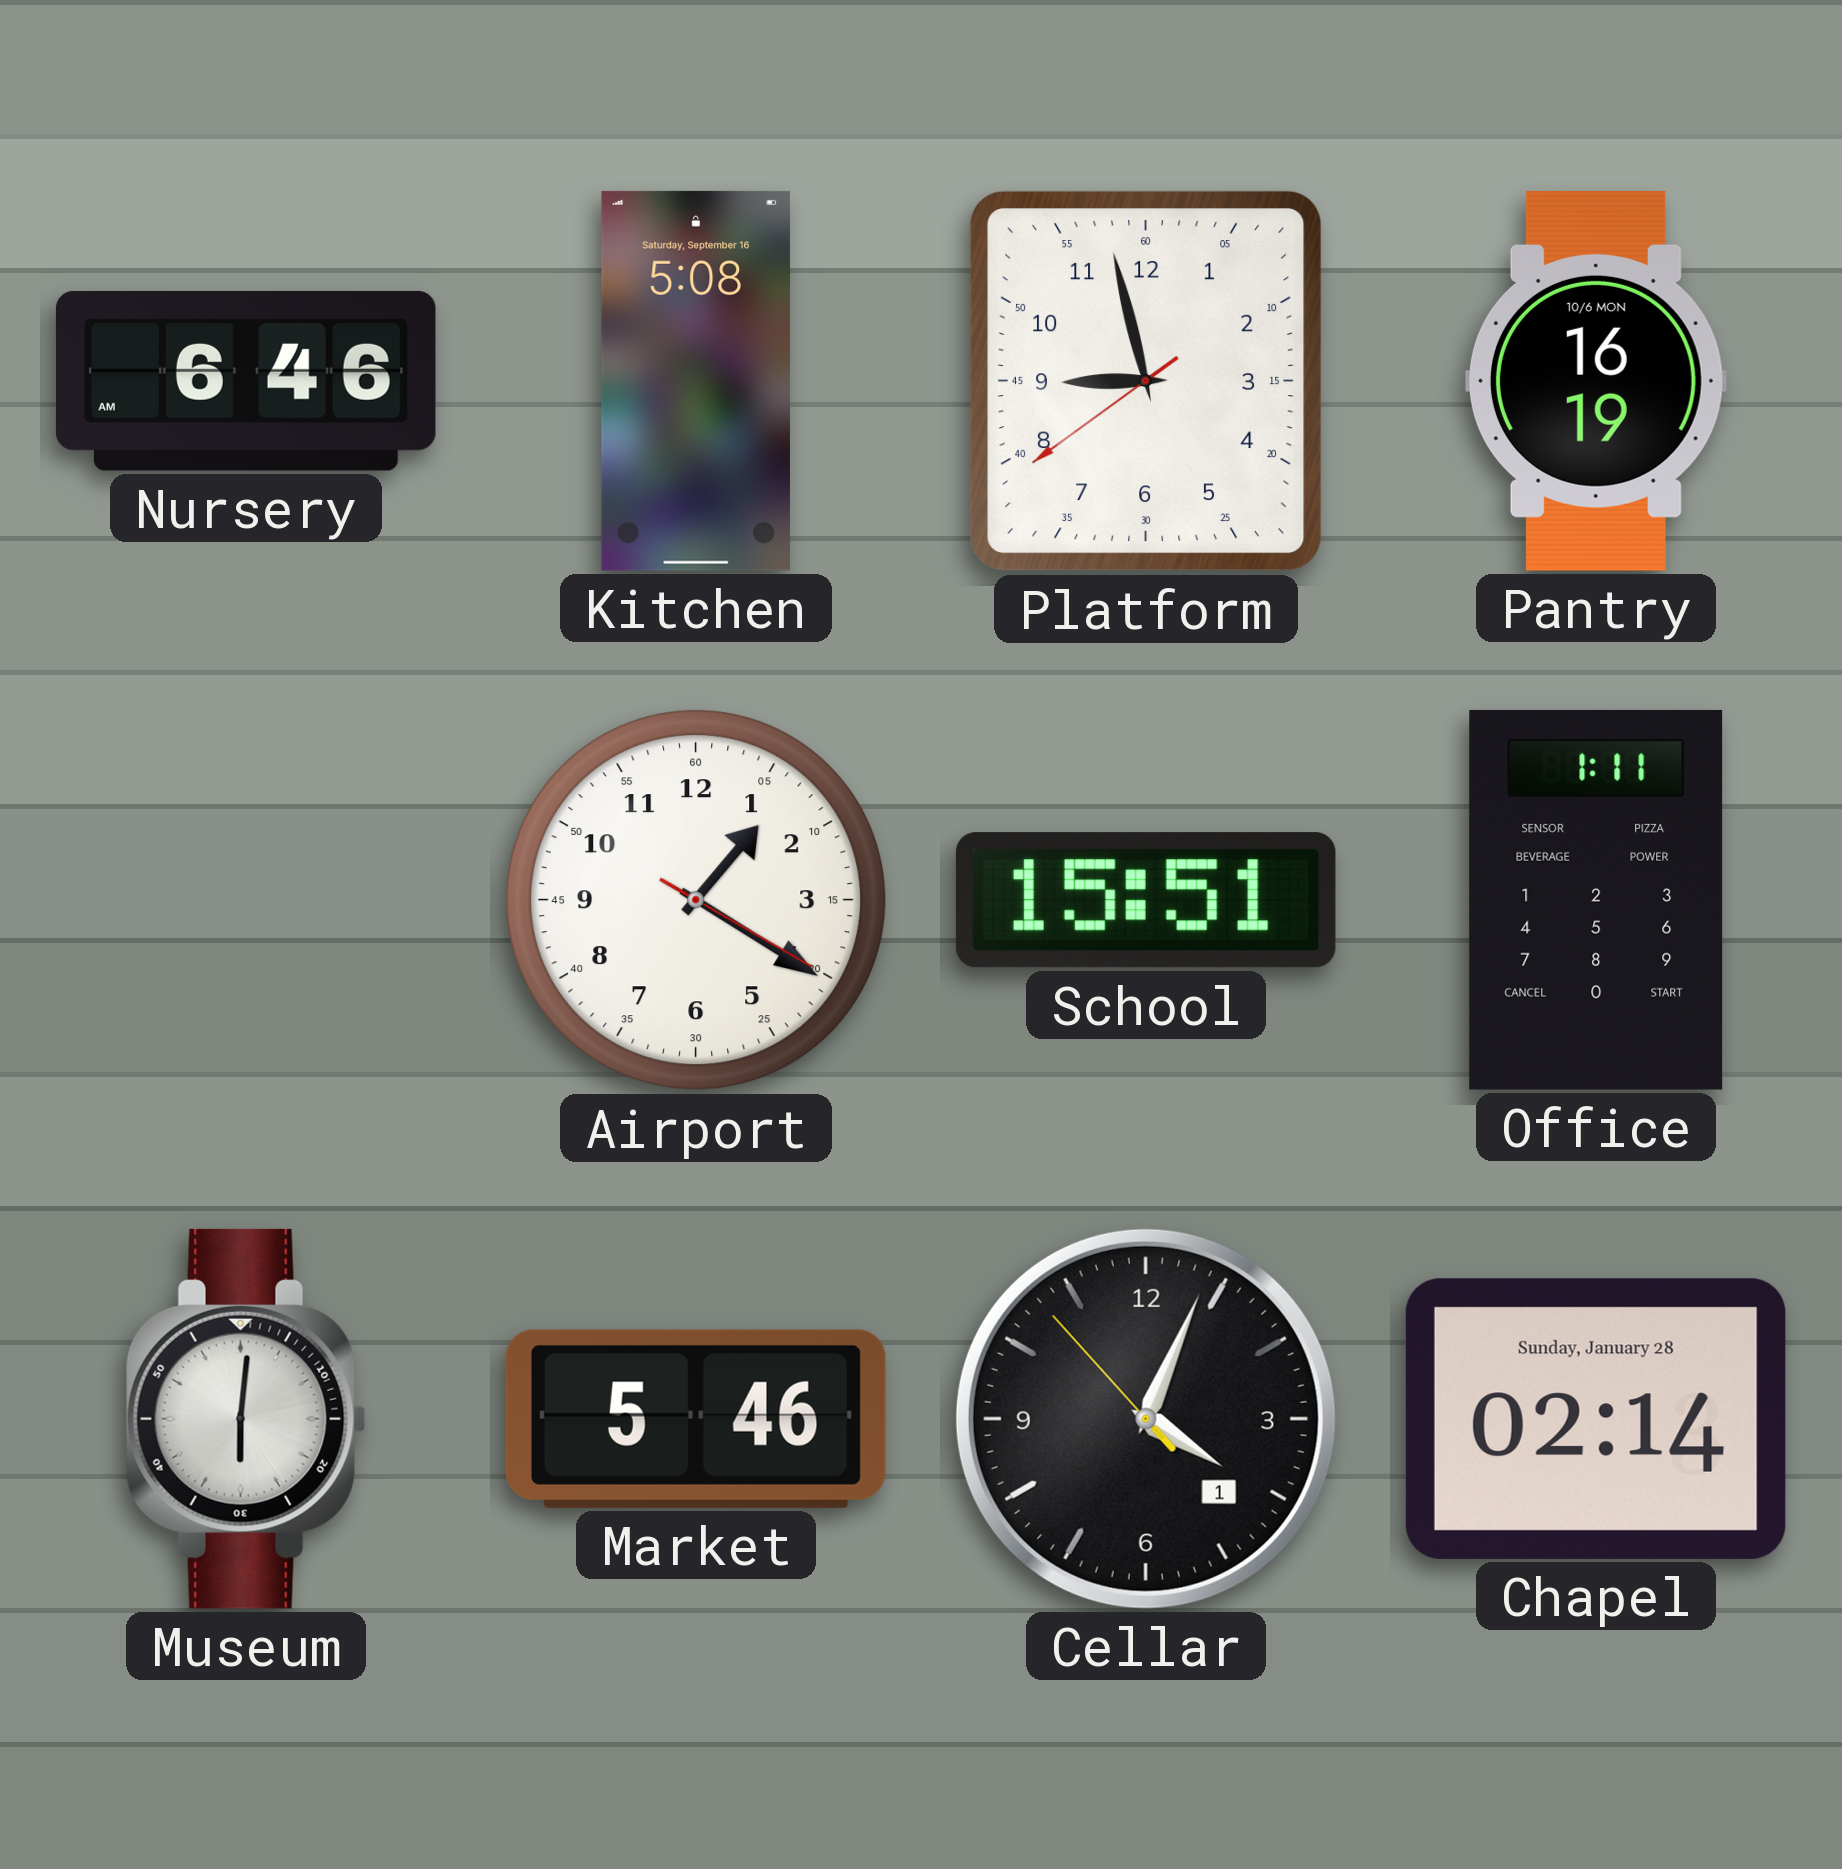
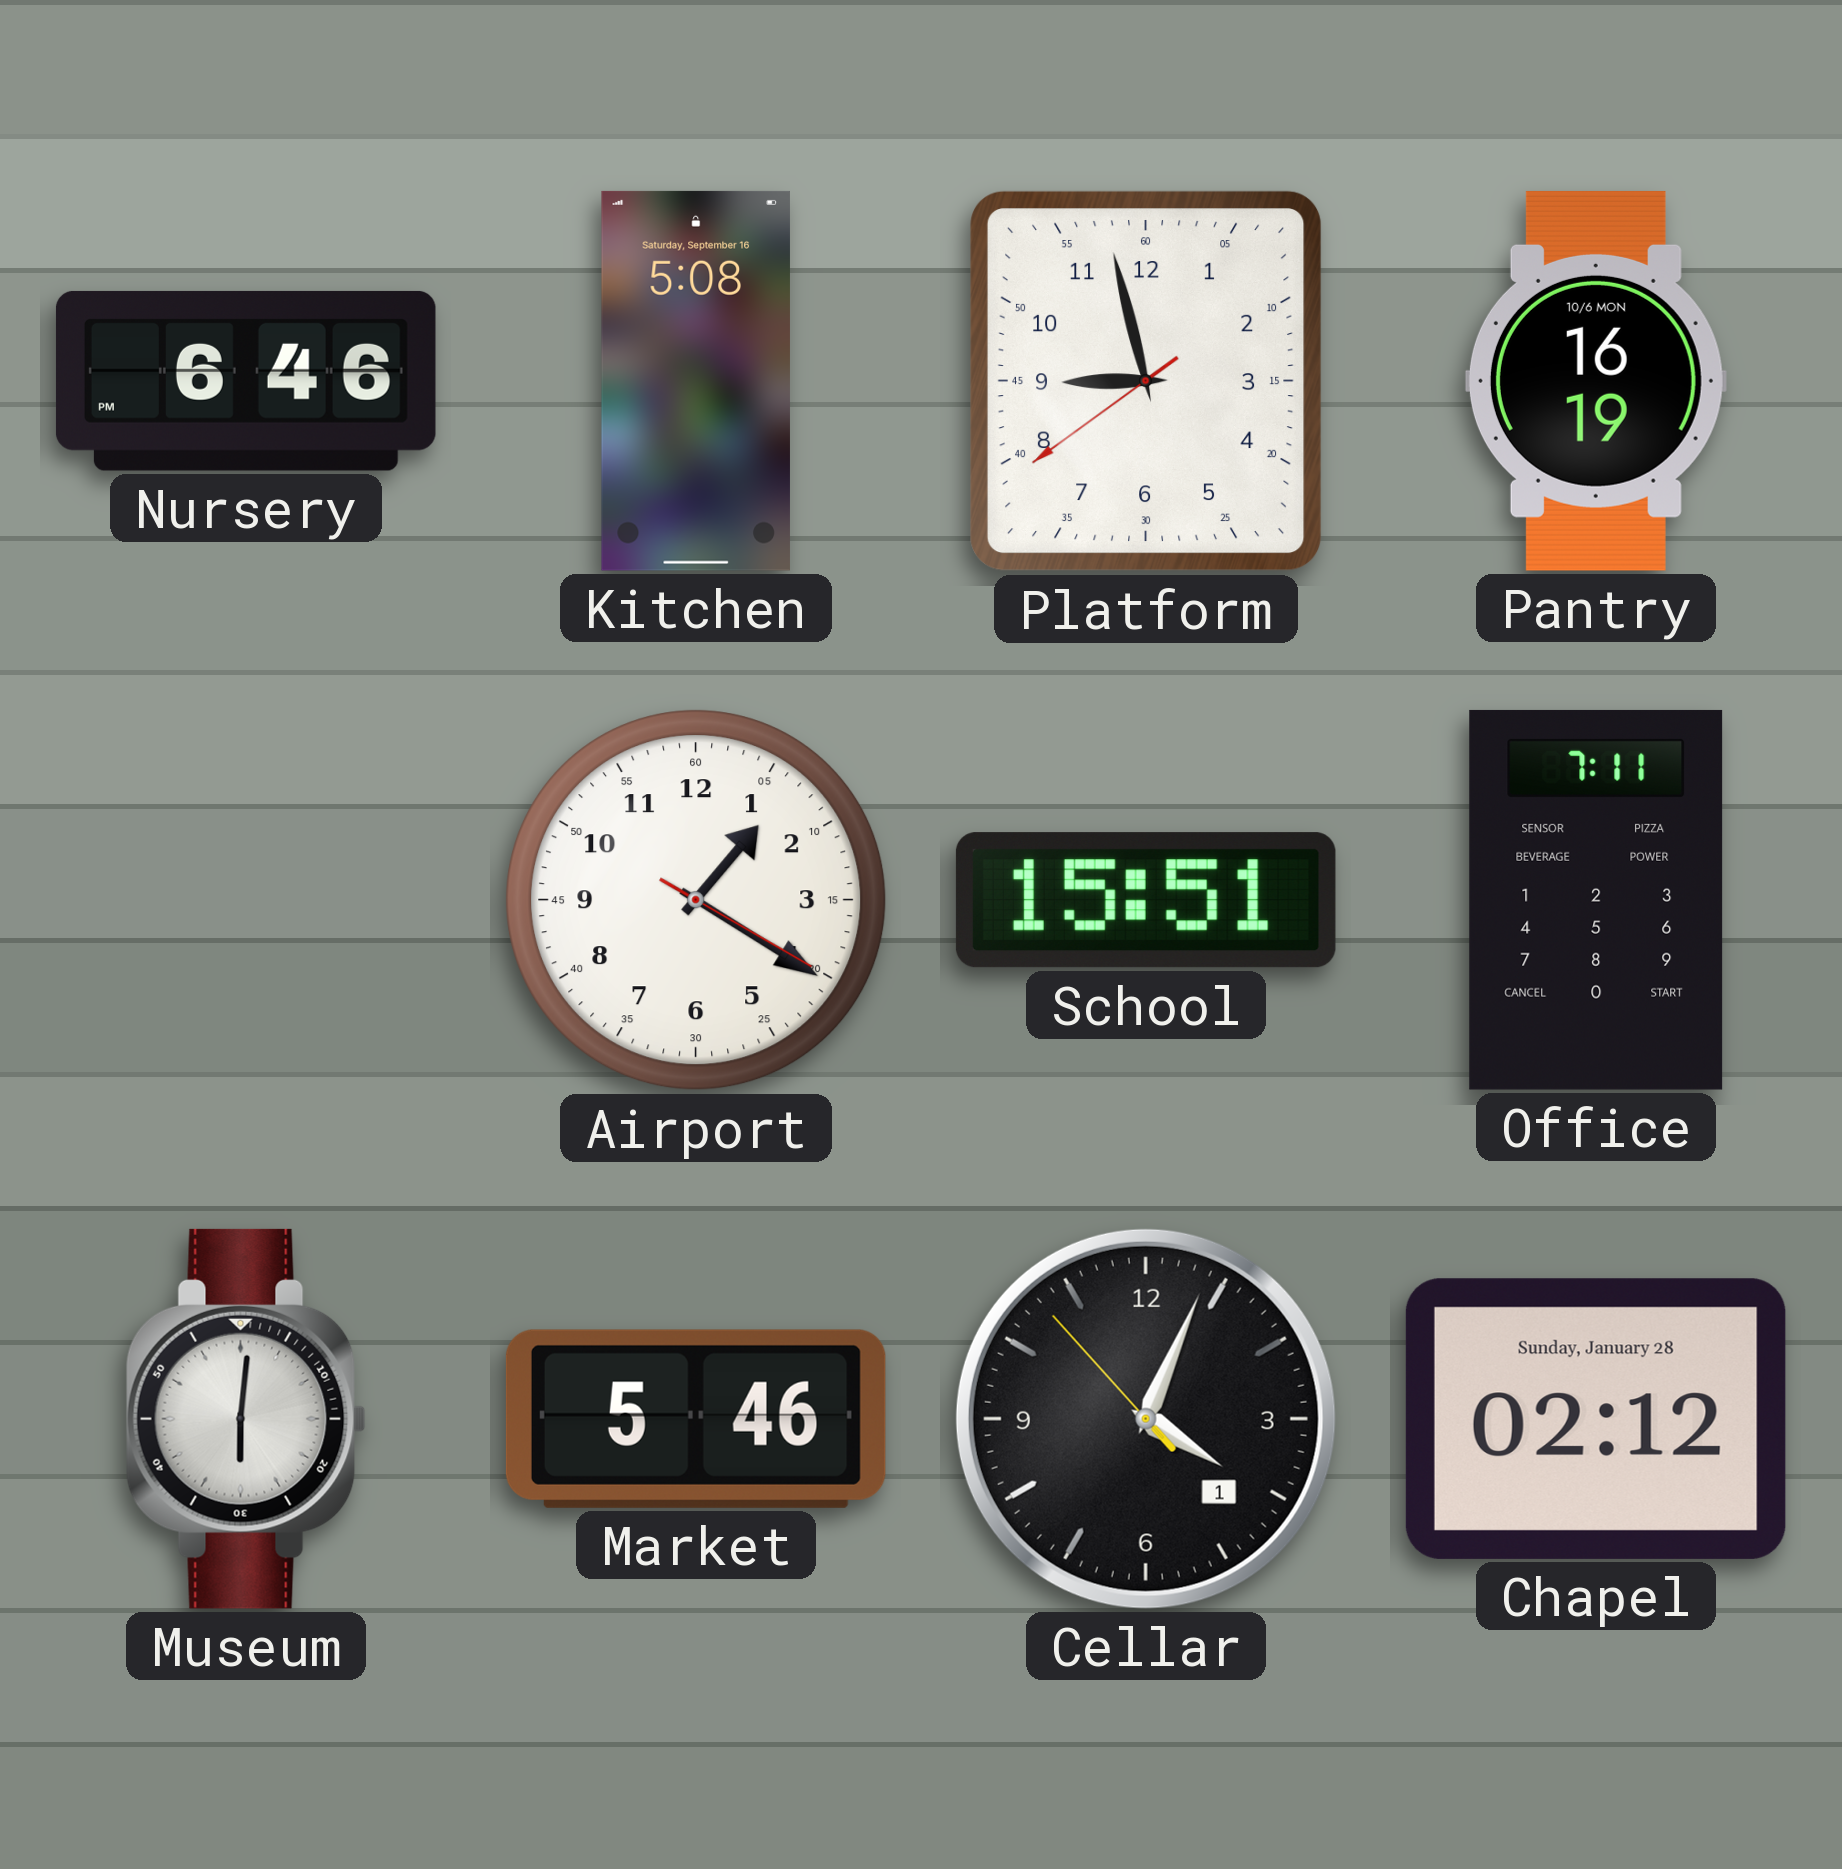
Nursery: 6:46 AM -> 6:46 PM
Office: 1:11 -> 7:11
Chapel: 02:14 -> 02:12
